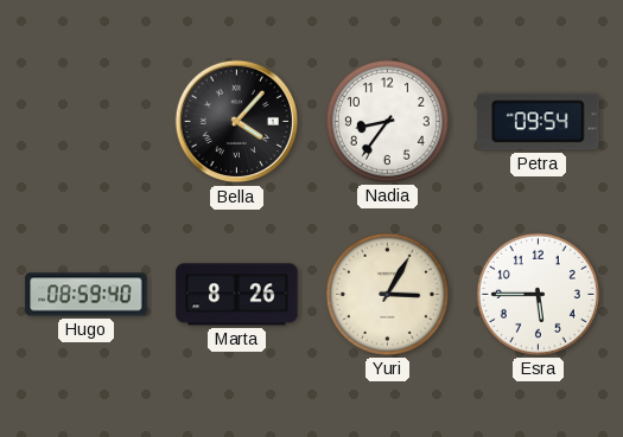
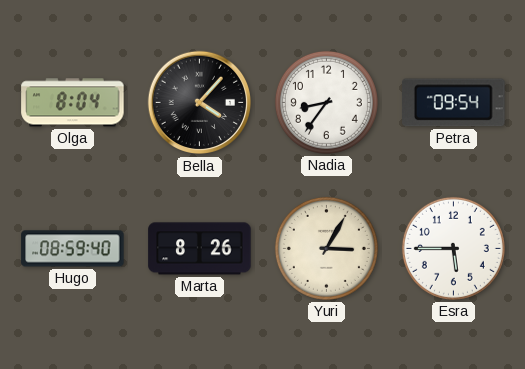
Olga: none -> 8:04
